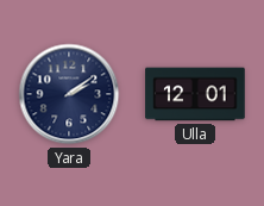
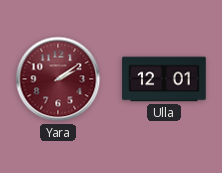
Yara dial: navy -> burgundy
